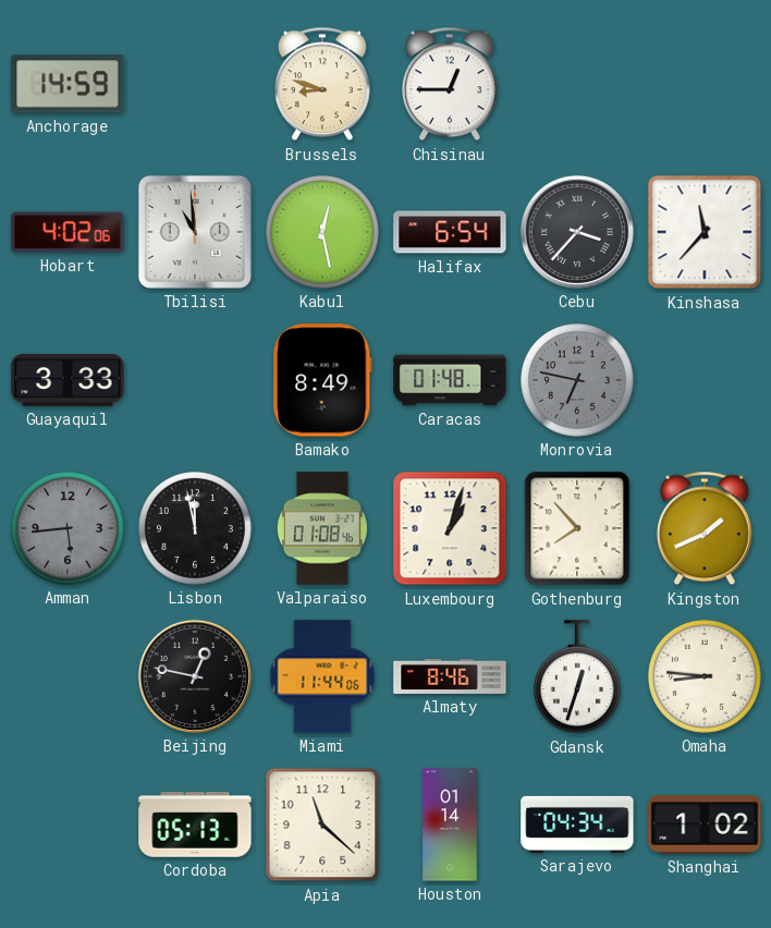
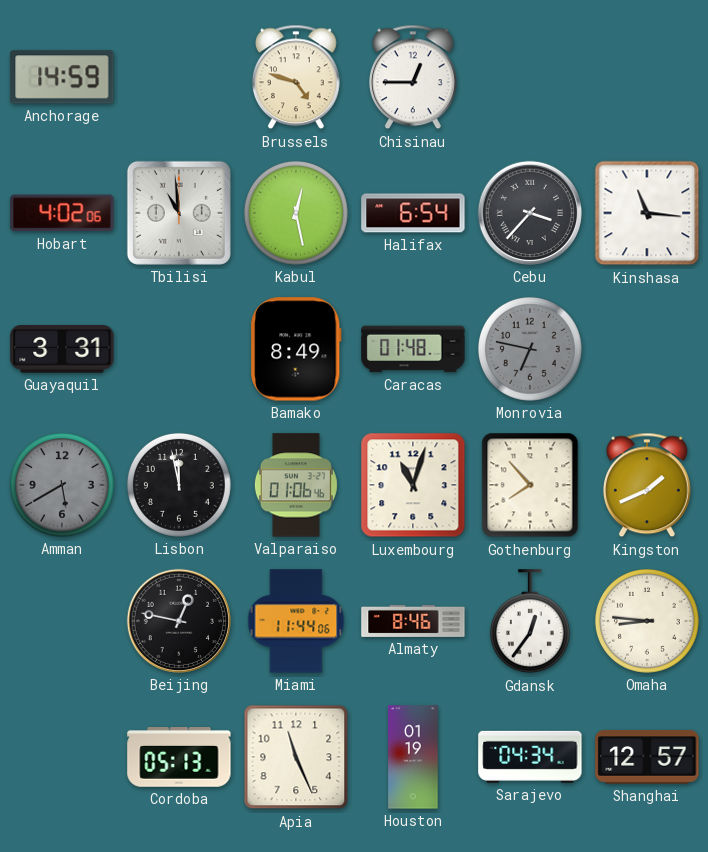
Brussels: 8:48 -> 4:48
Kinshasa: 11:37 -> 11:16
Guayaquil: 3:33 -> 3:31
Amman: 5:44 -> 5:40
Valparaiso: 01:08 -> 01:06
Luxembourg: 1:03 -> 11:03
Gdansk: 12:33 -> 12:36
Apia: 11:22 -> 11:26
Houston: 01:14 -> 01:19
Shanghai: 1:02 -> 12:57
